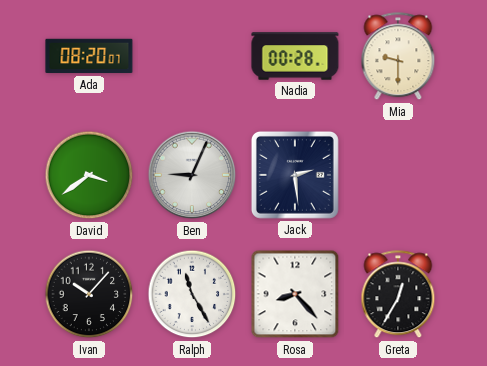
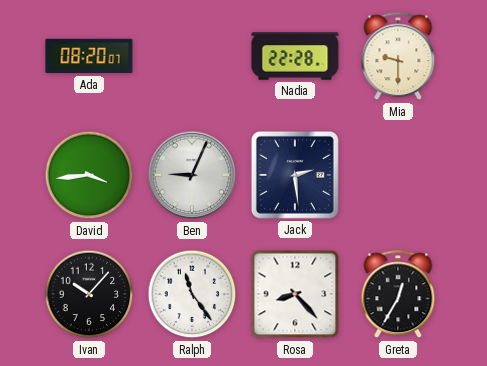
Nadia: 00:28 -> 22:28
David: 3:39 -> 3:44
Ralph: 11:25 -> 11:24
